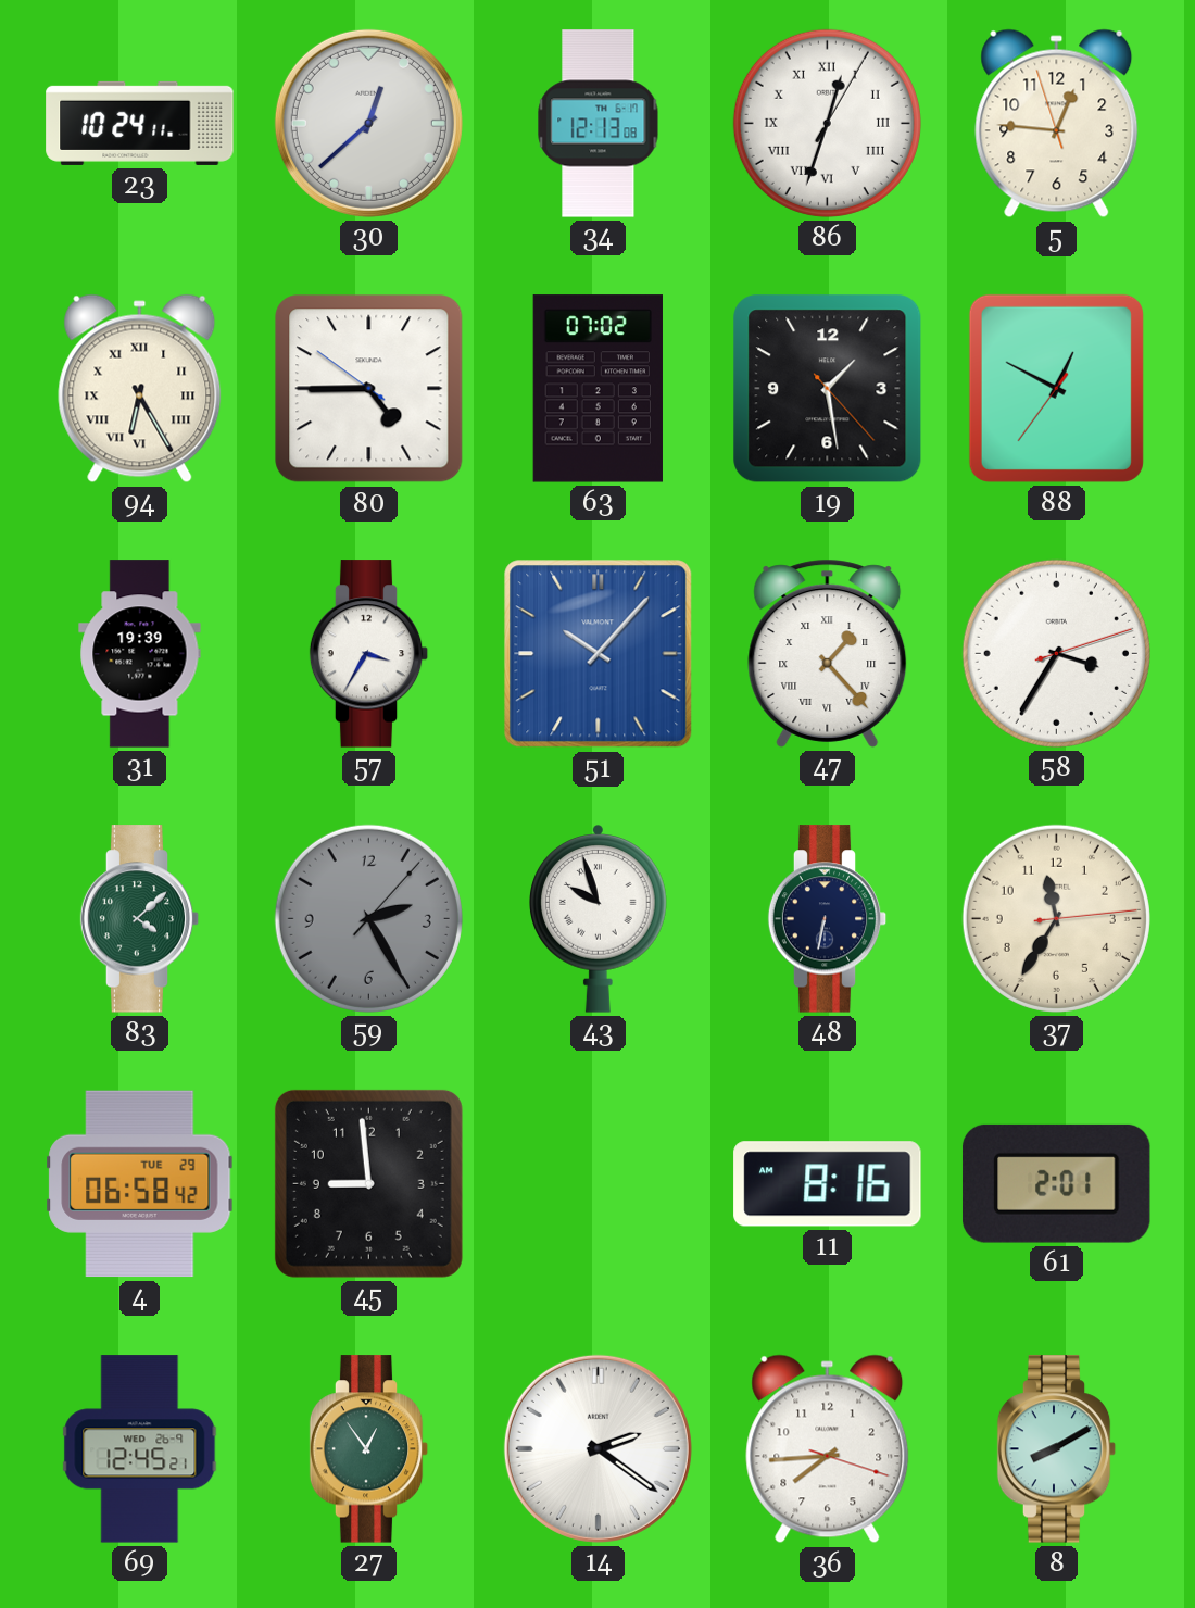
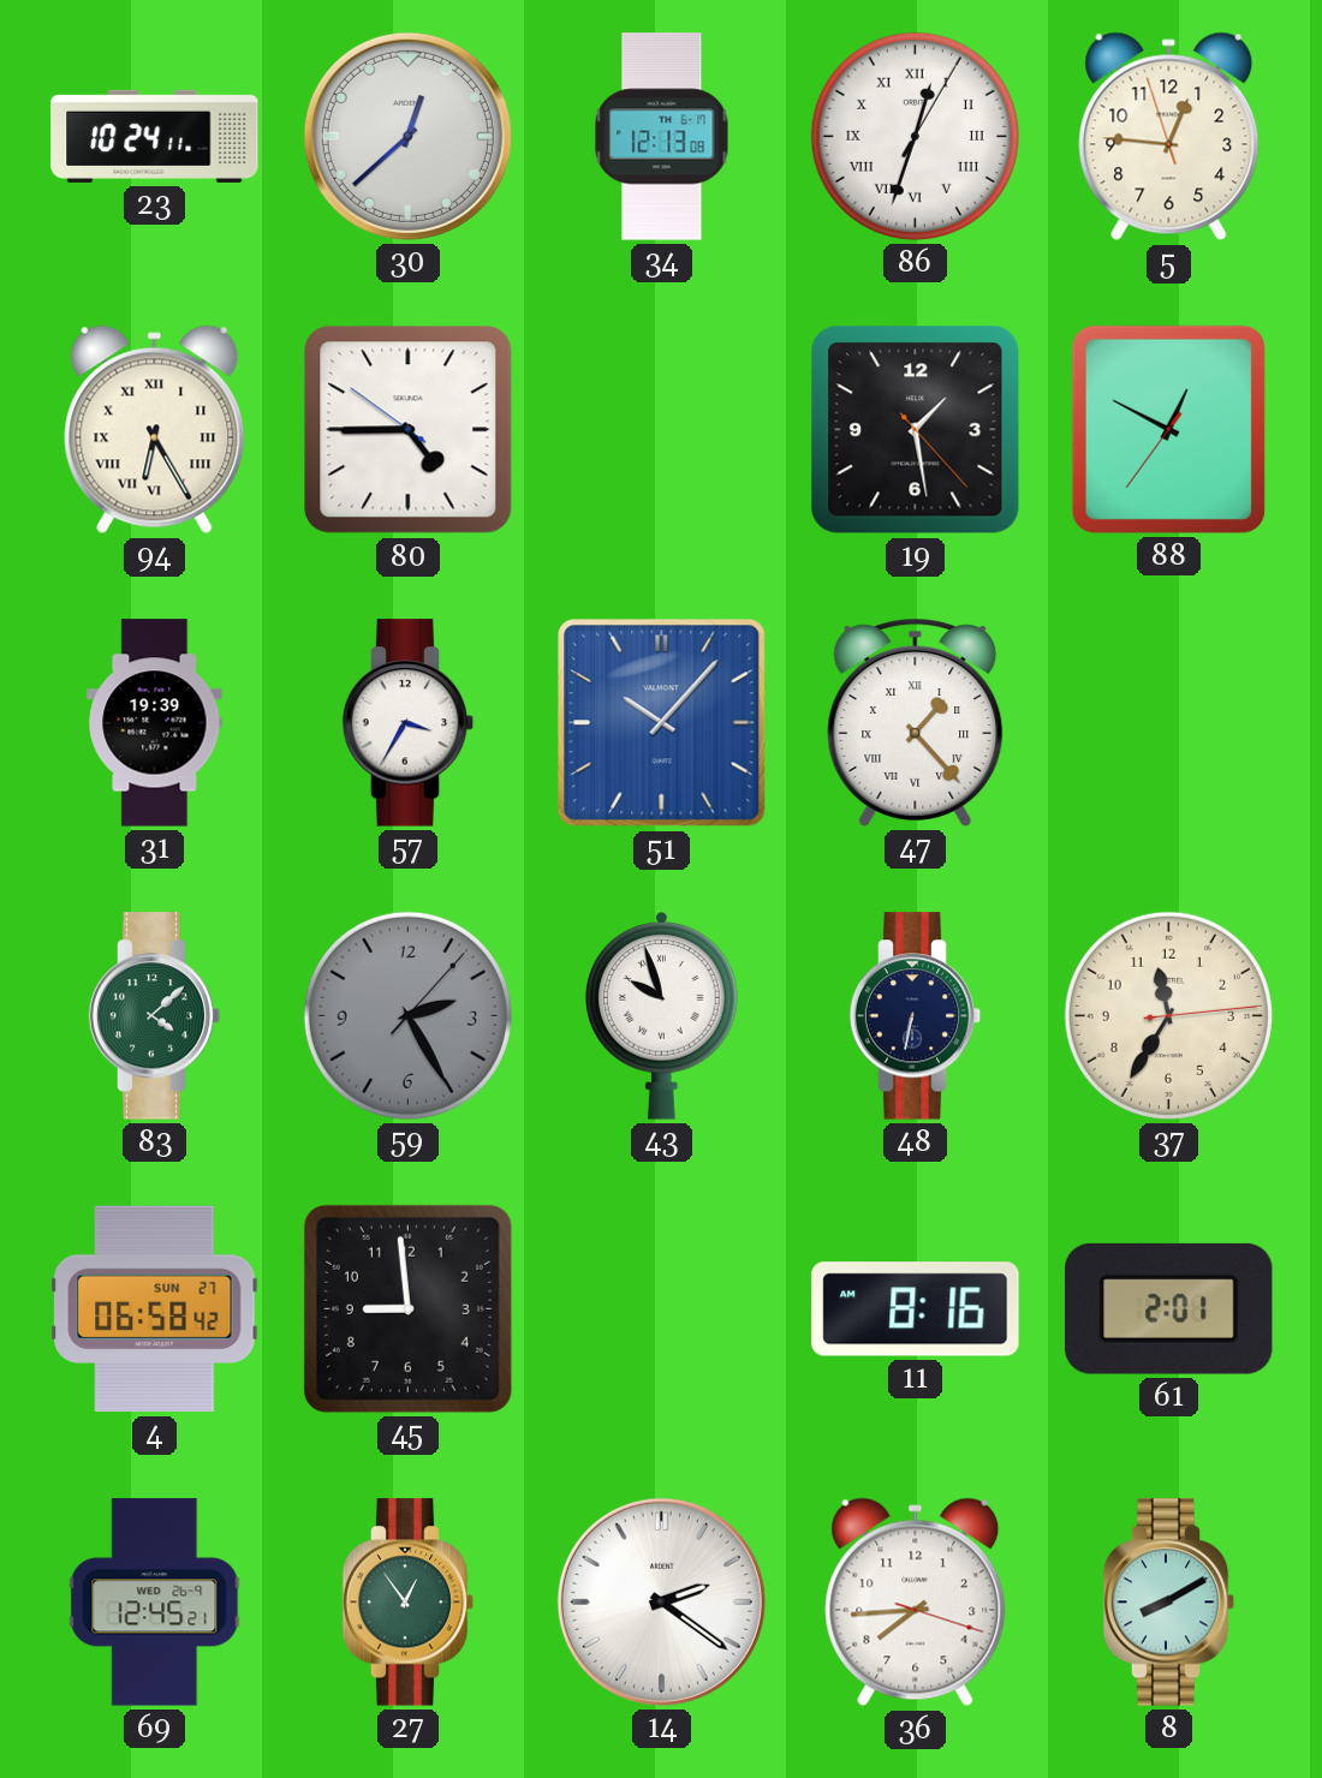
63: 07:02 -> none
58: 3:35 -> none
4 date: TUE 29 -> SUN 27
